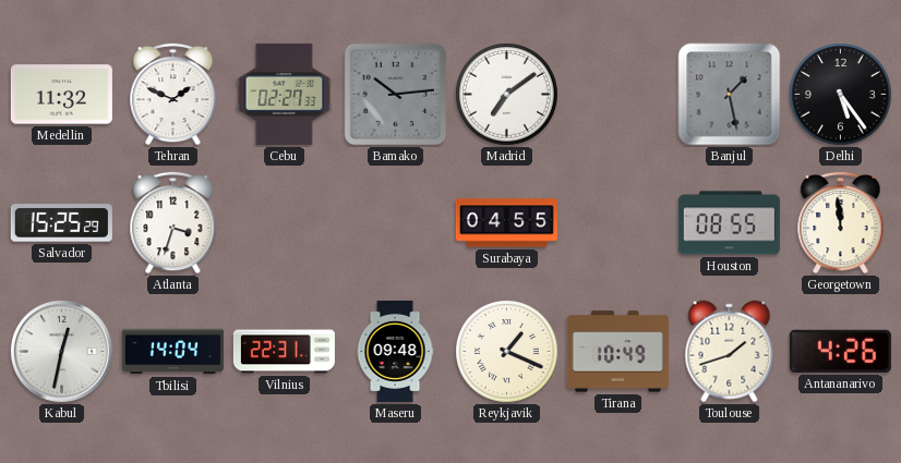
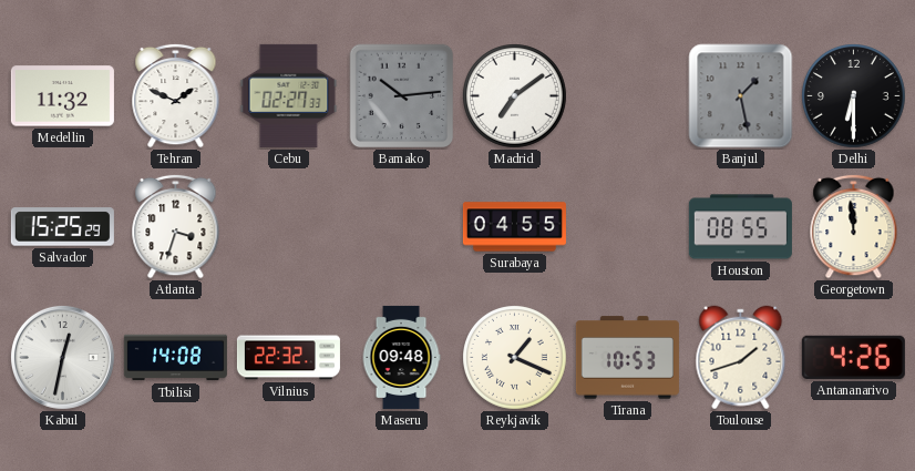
Delhi: 5:24 -> 6:30
Tbilisi: 14:04 -> 14:08
Vilnius: 22:31 -> 22:32
Tirana: 10:49 -> 10:53
